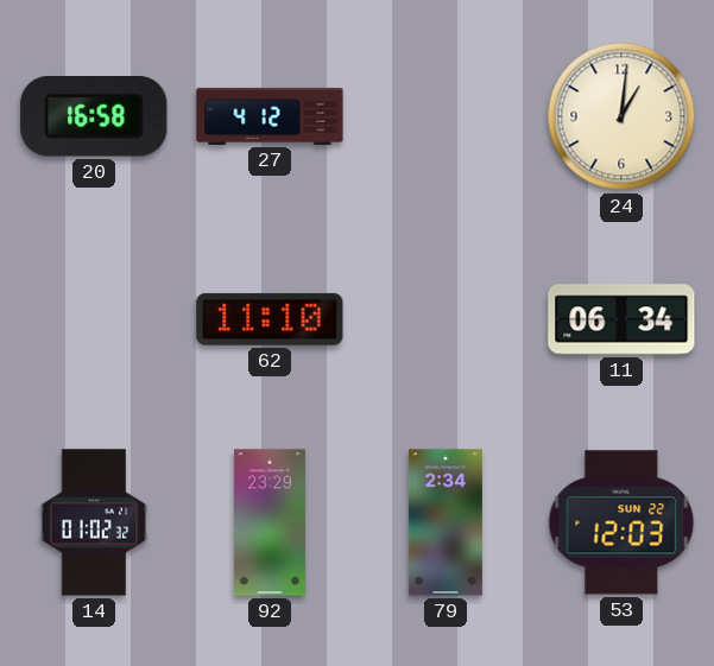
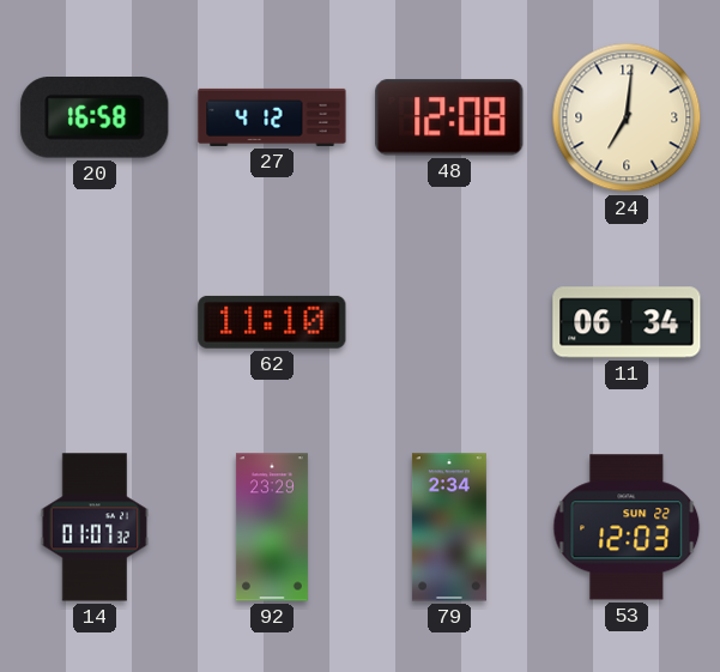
48: none -> 12:08
24: 1:01 -> 7:01
14: 01:02 -> 01:07
